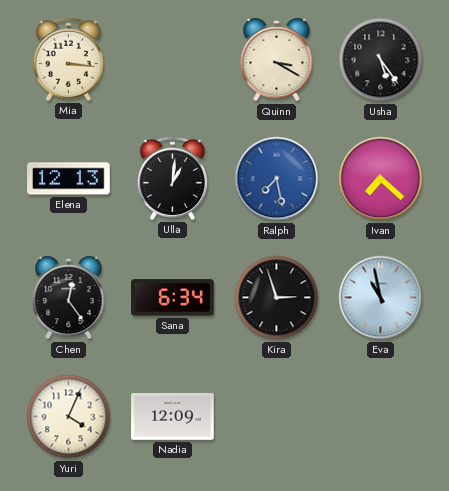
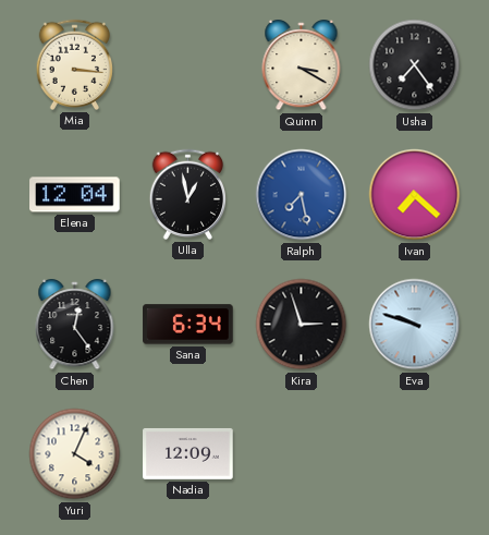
Usha: 5:24 -> 7:24
Elena: 12:13 -> 12:04
Ulla: 1:01 -> 12:58
Eva: 10:58 -> 9:48
